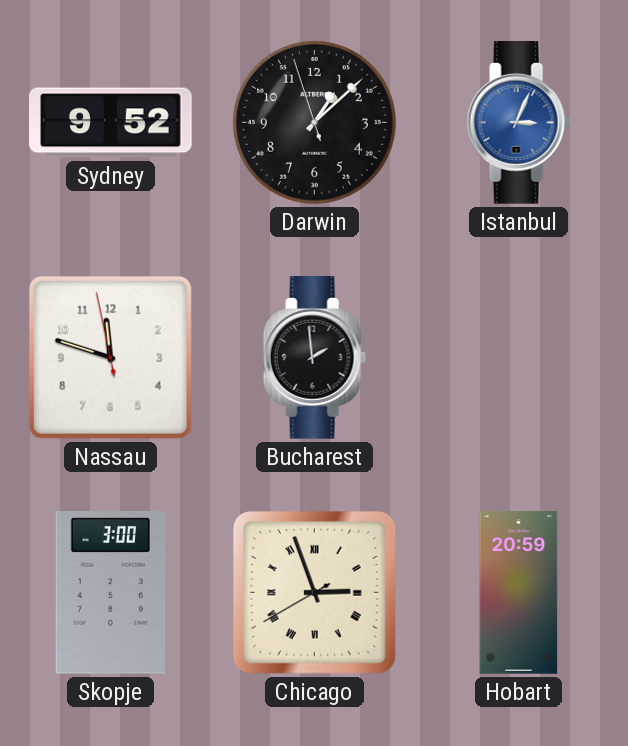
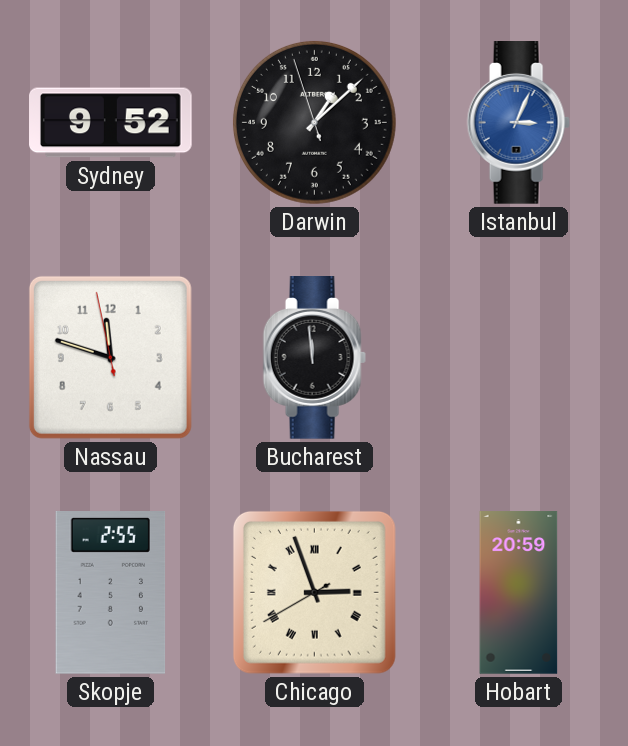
Bucharest: 1:59 -> 11:59
Skopje: 3:00 -> 2:55
